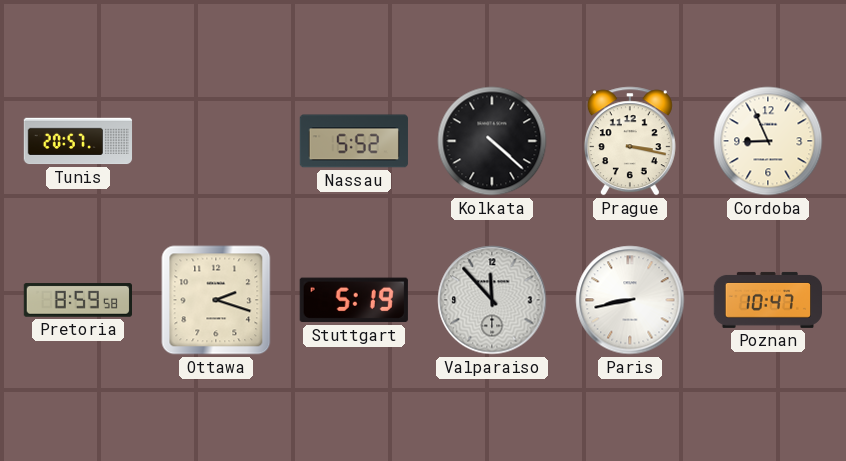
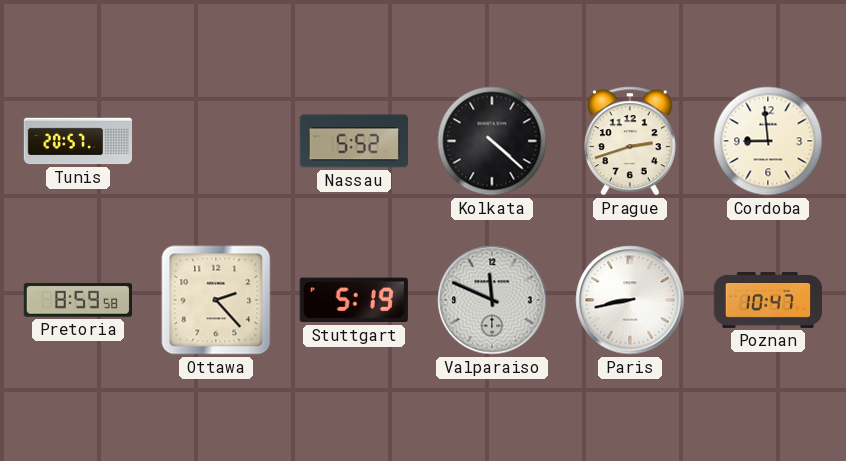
Prague: 3:17 -> 2:42
Cordoba: 8:56 -> 8:59
Ottawa: 2:18 -> 2:23
Valparaiso: 11:53 -> 11:49
